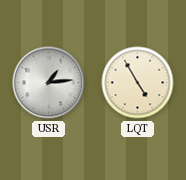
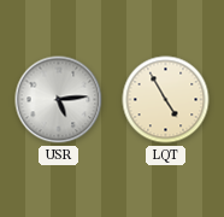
USR: 1:14 -> 5:14
